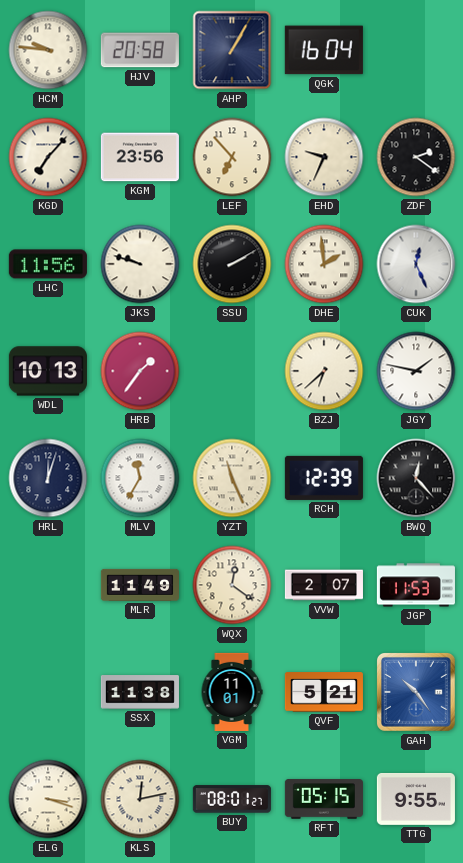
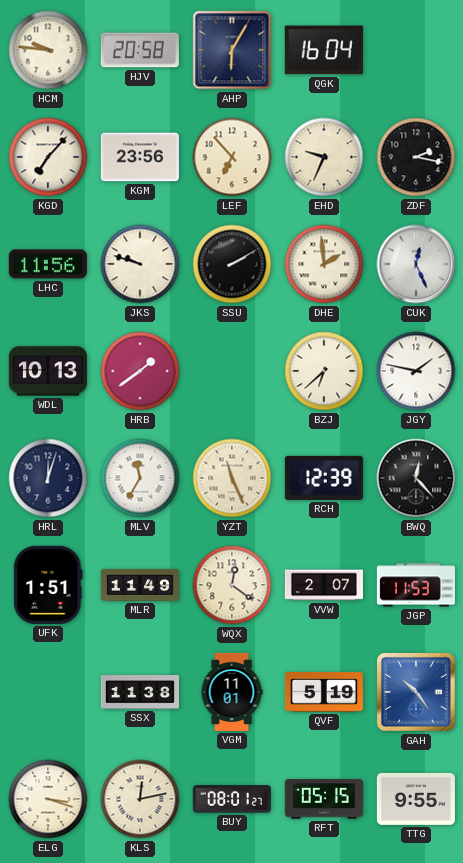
AHP: 1:05 -> 6:05
ZDF: 2:21 -> 2:17
HRB: 1:36 -> 1:39
UFK: none -> 1:51
QVF: 5:21 -> 5:19
